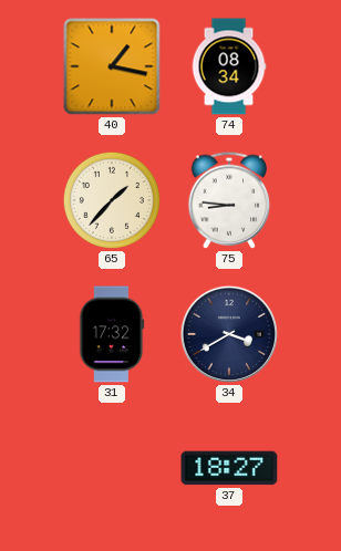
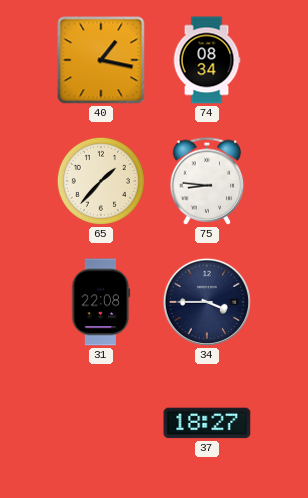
31: 17:32 -> 22:08
34: 3:40 -> 3:45
